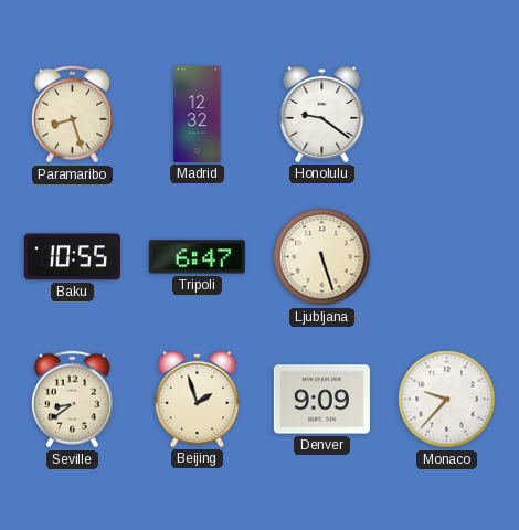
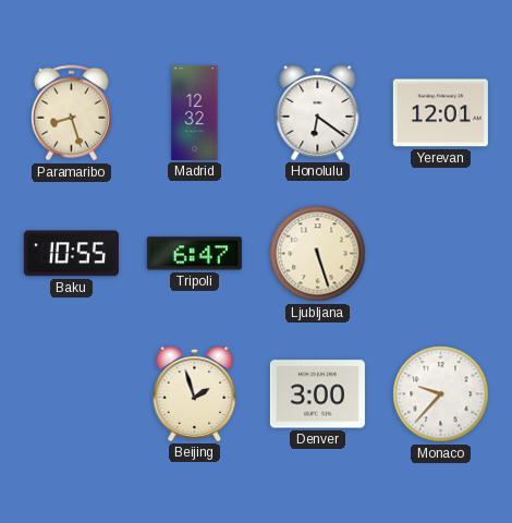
Honolulu: 9:21 -> 6:21
Yerevan: none -> 12:01
Seville: 8:39 -> none
Denver: 9:09 -> 3:00
